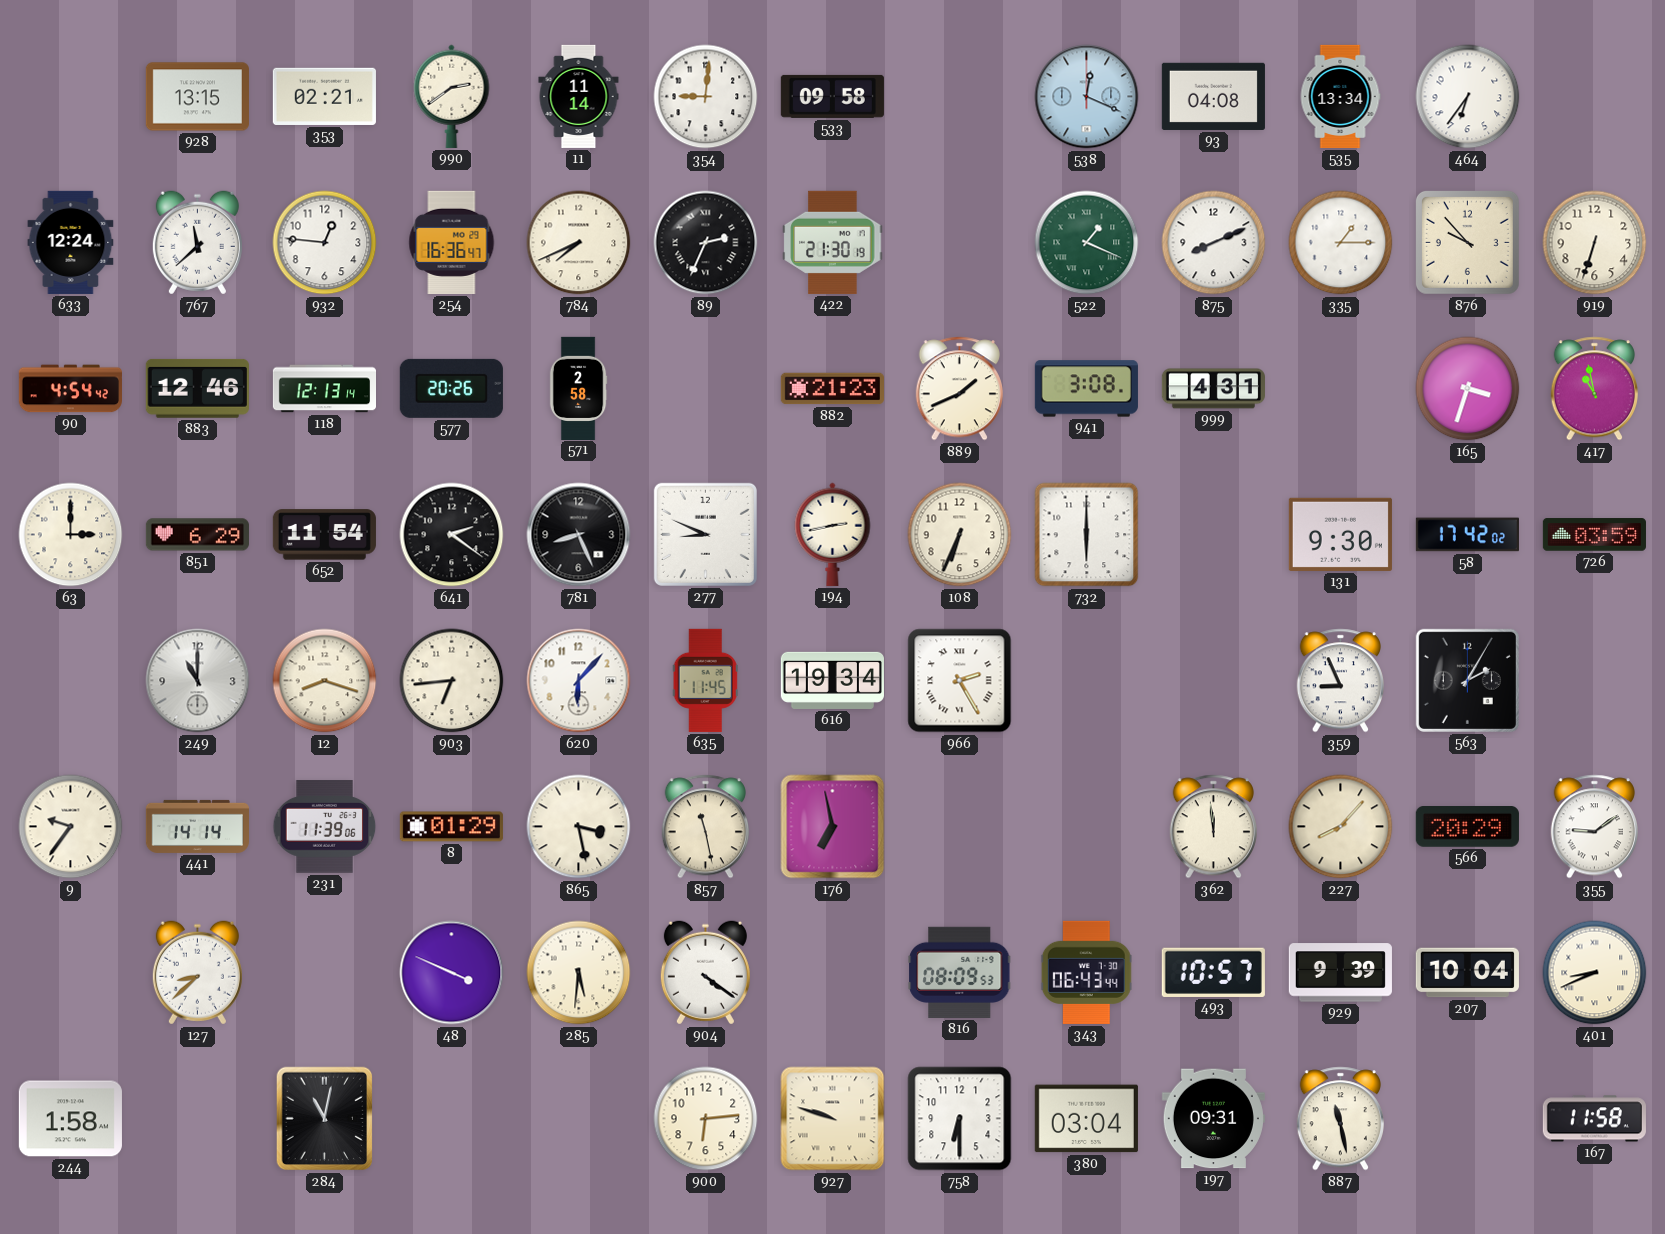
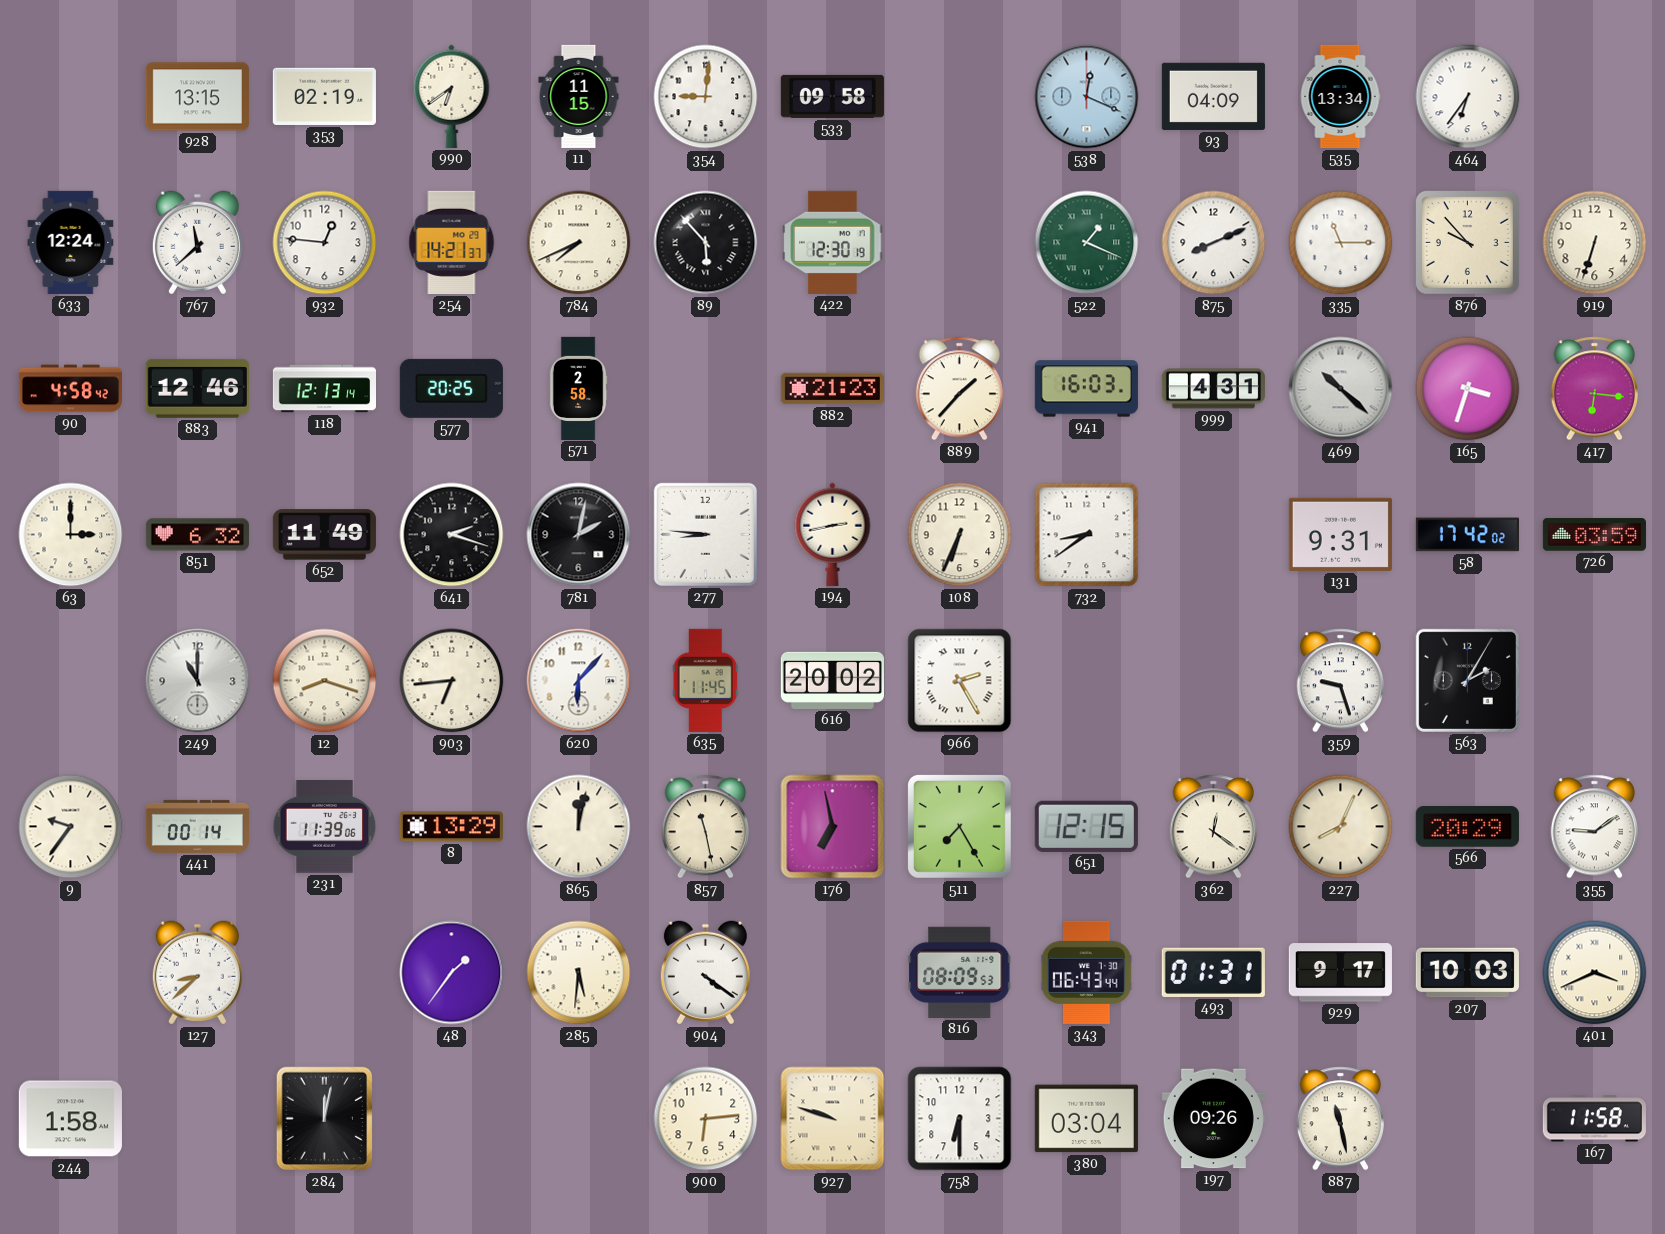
353: 02:21 -> 02:19
990: 2:39 -> 6:39
11: 11:14 -> 11:15
93: 04:08 -> 04:09
254: 16:36 -> 14:21
89: 2:34 -> 5:53
422: 21:30 -> 12:30
335: 1:15 -> 11:15
90: 4:54 -> 4:58
577: 20:26 -> 20:25
889: 1:41 -> 1:37
941: 3:08 -> 16:03
469: none -> 10:22
417: 10:58 -> 6:16
851: 6:29 -> 6:32
652: 11:54 -> 11:49
641: 2:21 -> 2:18
781: 8:26 -> 2:02
277: 8:49 -> 8:46
732: 6:00 -> 8:39
131: 9:30 -> 9:31
616: 19:34 -> 20:02
359: 8:56 -> 9:27
441: 14:14 -> 00:14
8: 01:29 -> 13:29
865: 3:28 -> 12:02
511: none -> 7:25
651: none -> 12:15
362: 11:59 -> 12:21
227: 8:07 -> 8:04
48: 3:49 -> 1:36
493: 10:57 -> 01:31
929: 9:39 -> 9:17
207: 10:04 -> 10:03
401: 8:41 -> 3:41
284: 11:02 -> 12:02
197: 09:31 -> 09:26
